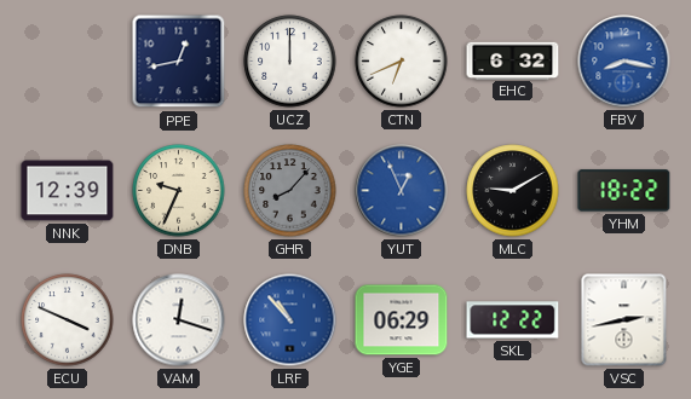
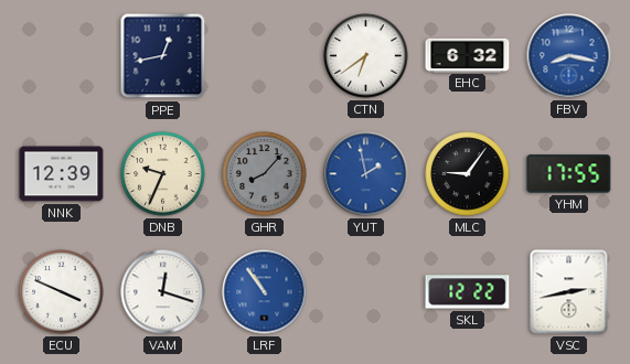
UCZ: 12:00 -> none
CTN: 6:41 -> 6:39
YUT: 12:56 -> 1:58
MLC: 9:10 -> 9:06
YHM: 18:22 -> 17:55
LRF: 10:53 -> 10:54
YGE: 06:29 -> none
